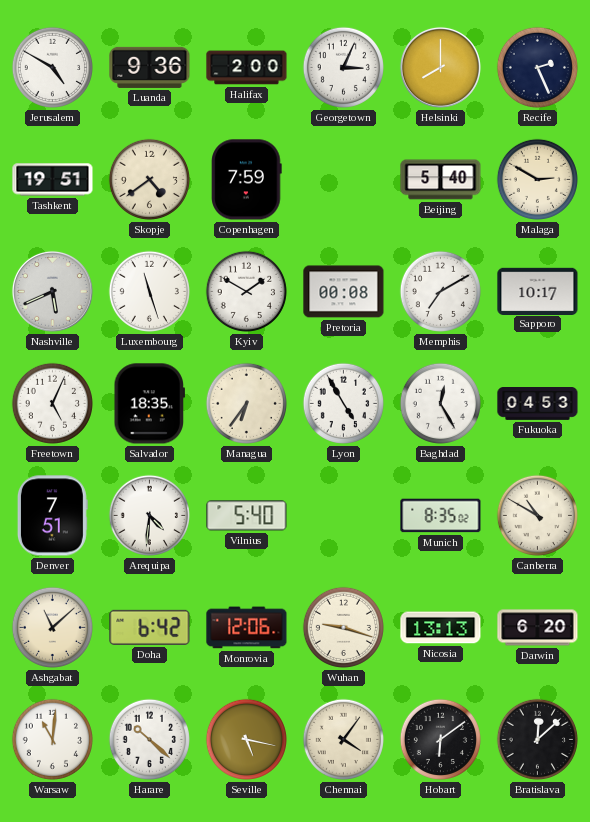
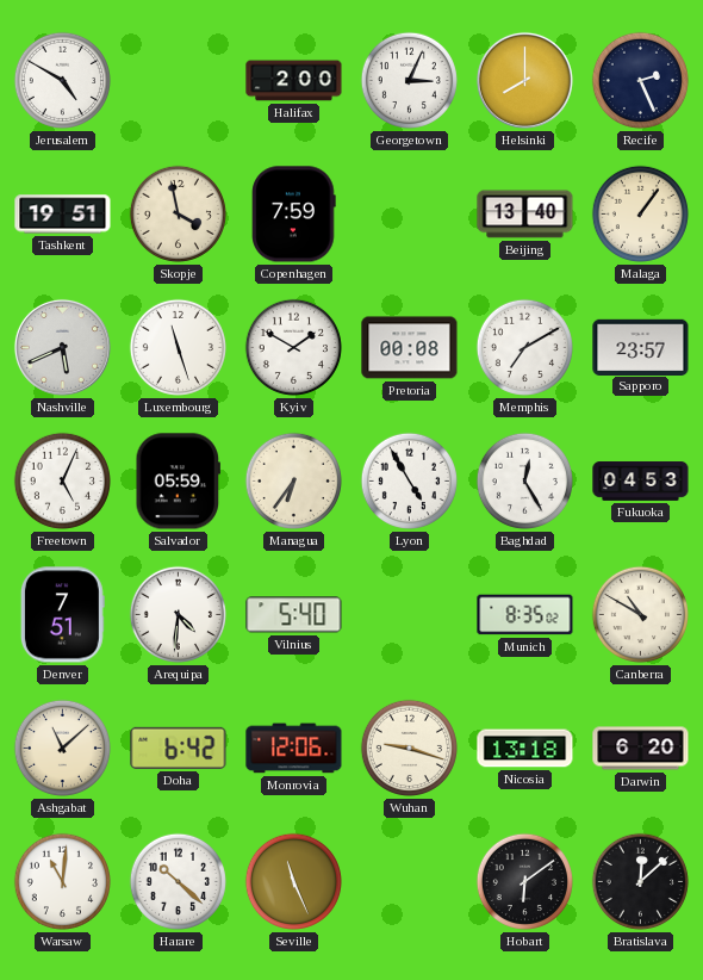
Luanda: 9:36 -> none
Skopje: 4:39 -> 3:58
Beijing: 5:40 -> 13:40
Malaga: 2:50 -> 1:06
Sapporo: 10:17 -> 23:57
Salvador: 18:35 -> 05:59
Nicosia: 13:13 -> 13:18
Seville: 5:17 -> 11:26
Chennai: 4:06 -> none
